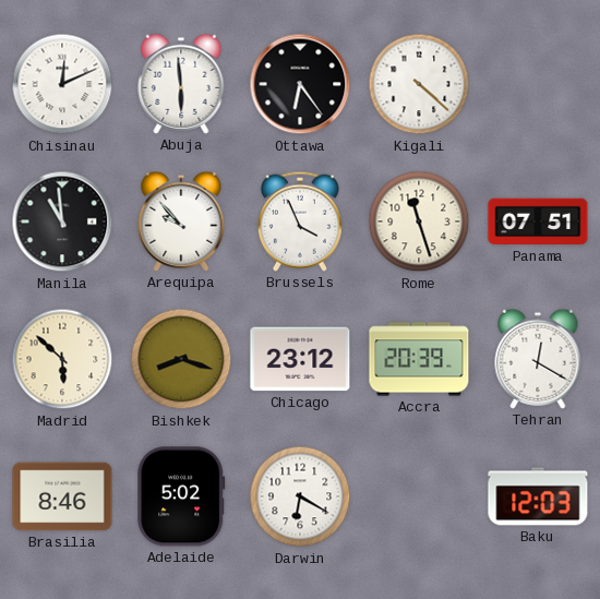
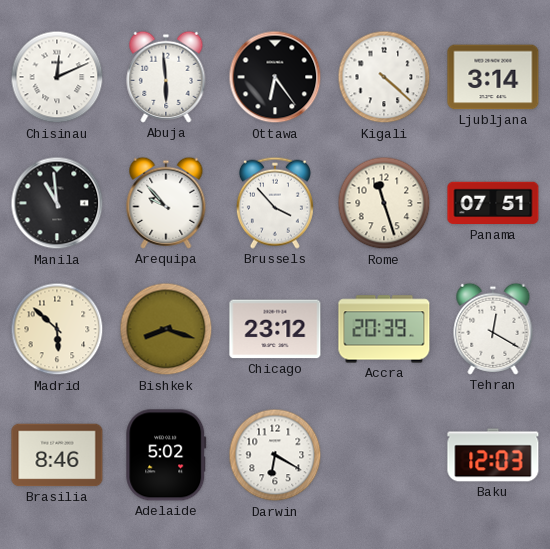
Ljubljana: none -> 3:14
Brussels: 3:56 -> 3:53
